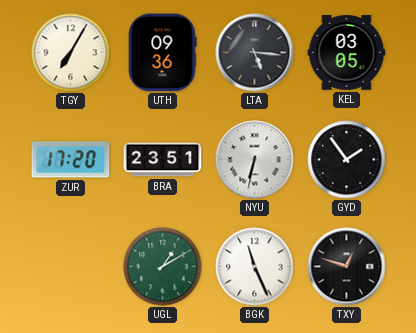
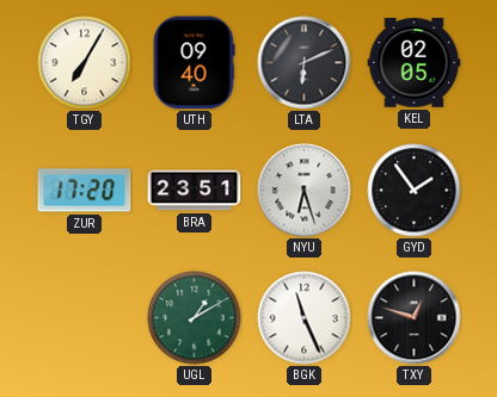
UTH: 09:36 -> 09:40
LTA: 5:16 -> 6:11
KEL: 03:05 -> 02:05
NYU: 6:32 -> 6:27
